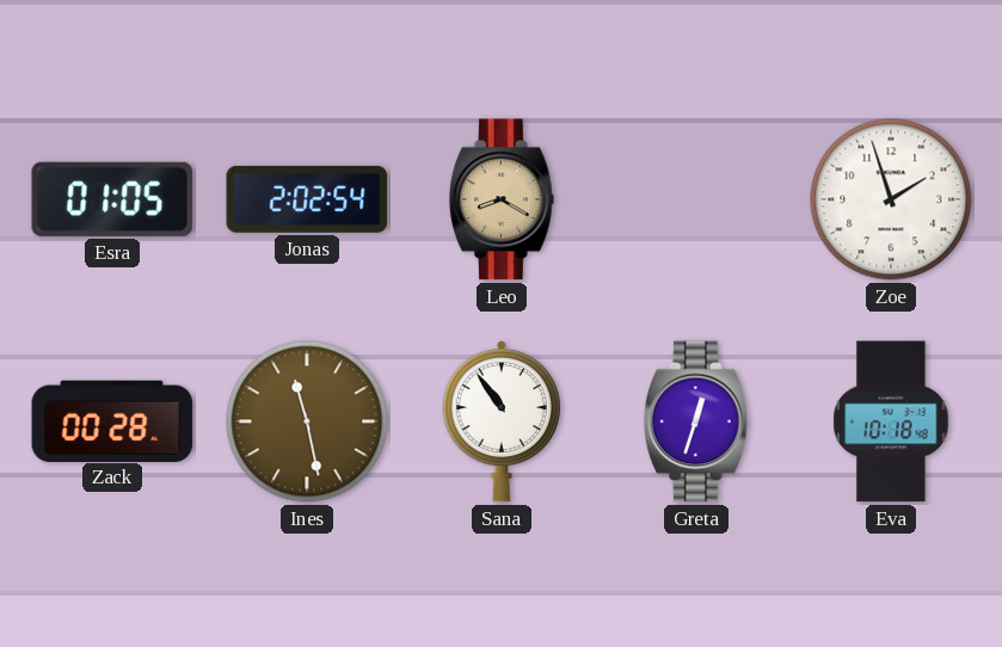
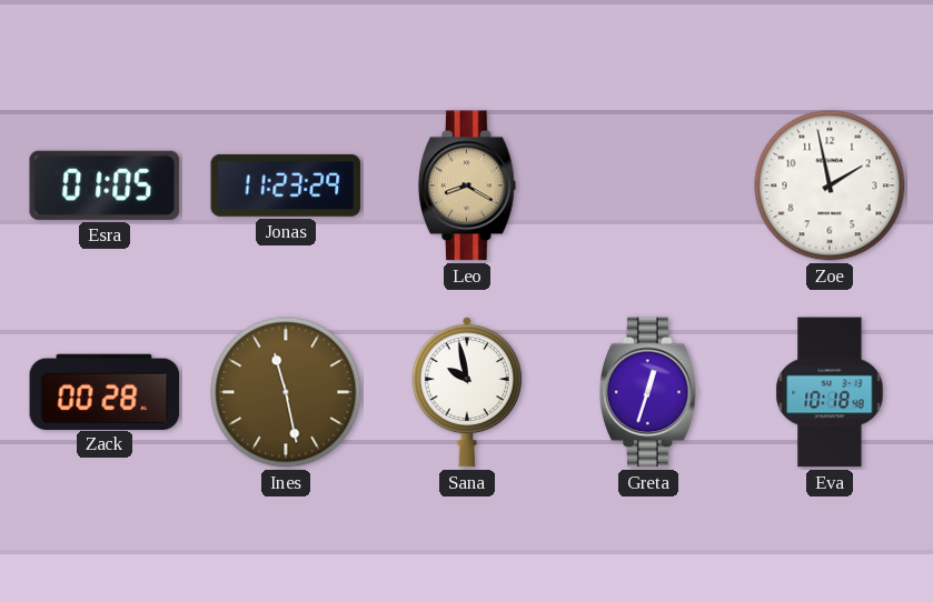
Jonas: 2:02 -> 11:23
Zoe: 1:57 -> 1:58
Sana: 10:54 -> 9:58
